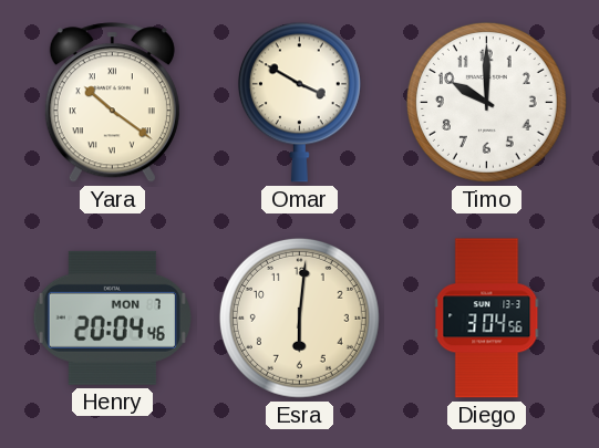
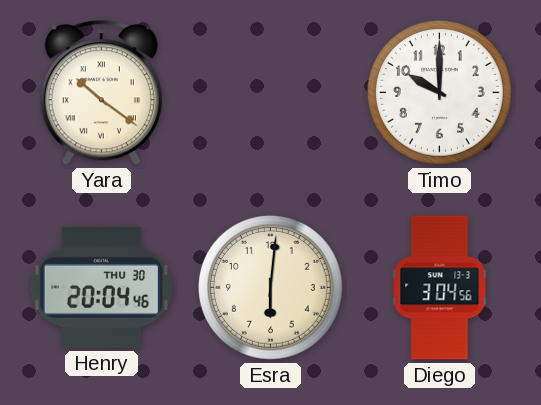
Omar: 3:50 -> none
Henry date: MON 7 -> THU 30
